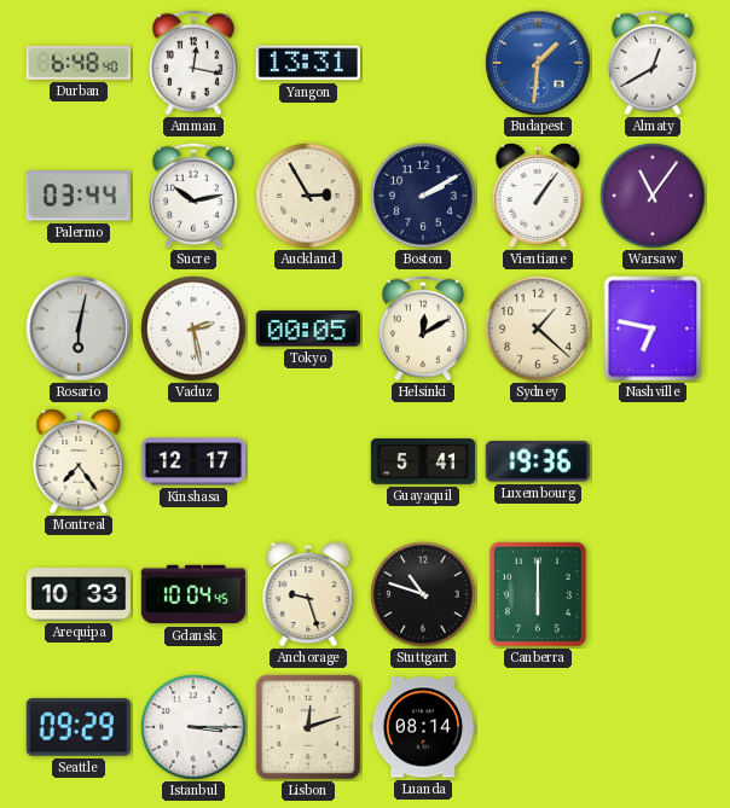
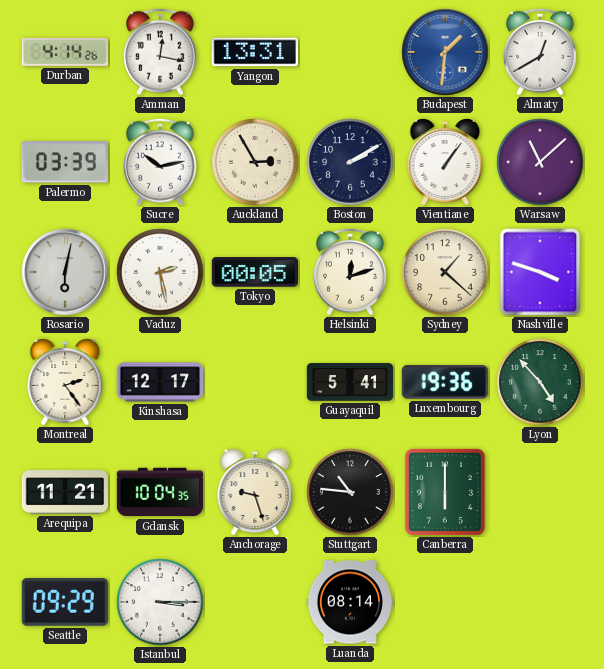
Durban: 6:48 -> 4:14
Palermo: 03:44 -> 03:39
Warsaw: 11:06 -> 11:08
Helsinki: 12:10 -> 12:12
Nashville: 6:47 -> 3:48
Montreal: 7:24 -> 2:24
Lyon: none -> 4:53
Arequipa: 10:33 -> 11:21
Gdansk: 10:04:45 -> 10:04:35
Stuttgart: 10:48 -> 10:46
Lisbon: 12:12 -> none
